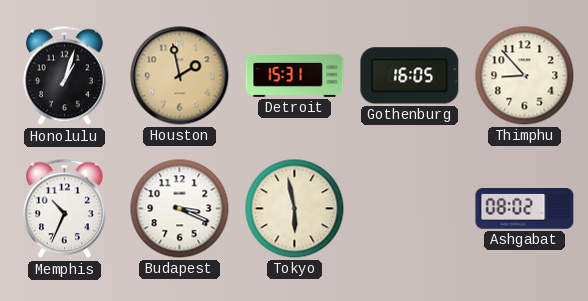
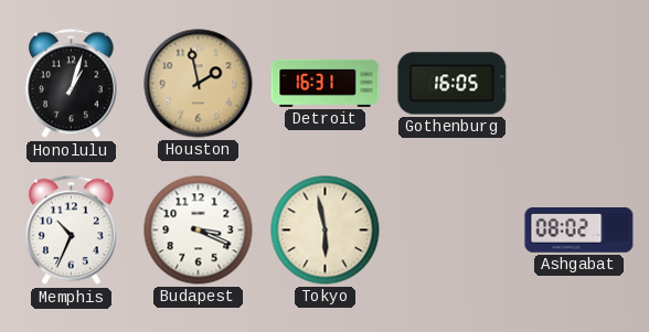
Detroit: 15:31 -> 16:31
Thimphu: 8:53 -> none
